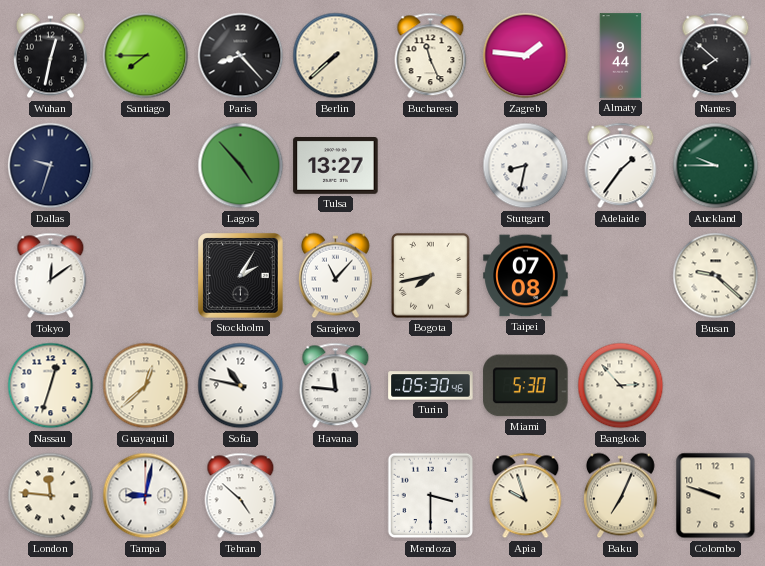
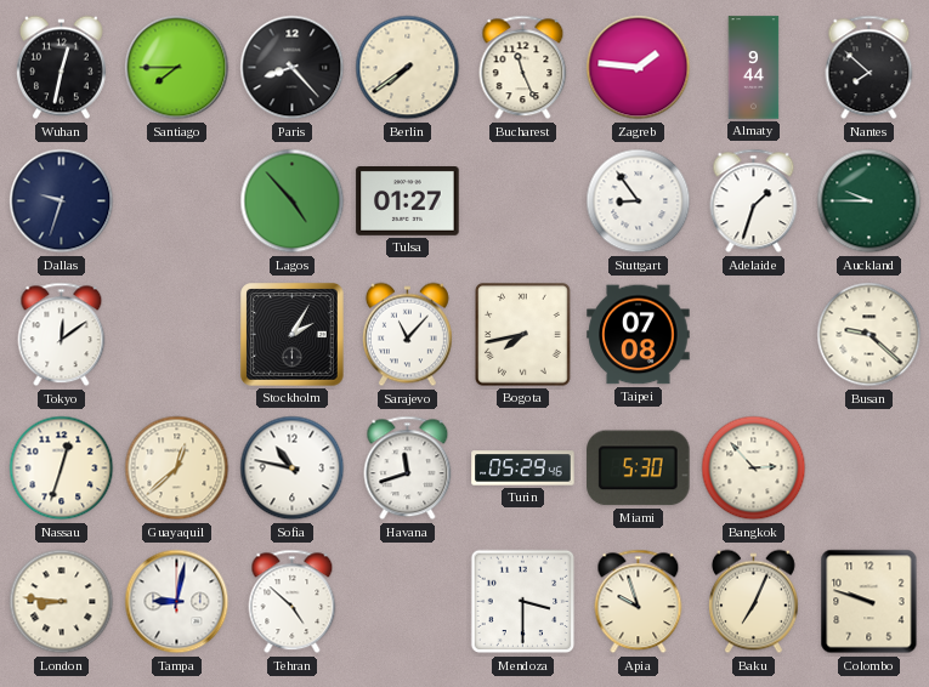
Berlin: 7:38 -> 7:39
Tulsa: 13:27 -> 01:27
Stuttgart: 8:32 -> 8:54
Adelaide: 1:36 -> 1:33
Havana: 11:46 -> 11:42
Turin: 05:30 -> 05:29
London: 11:46 -> 8:46
